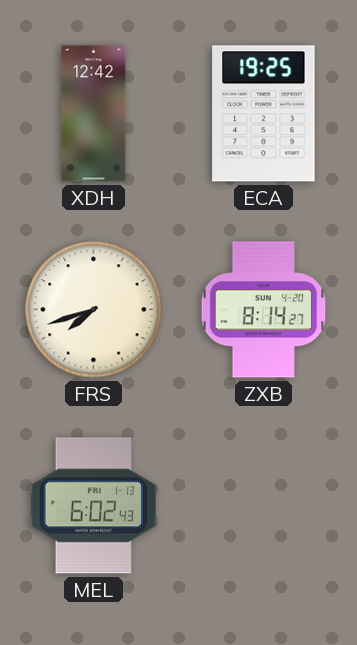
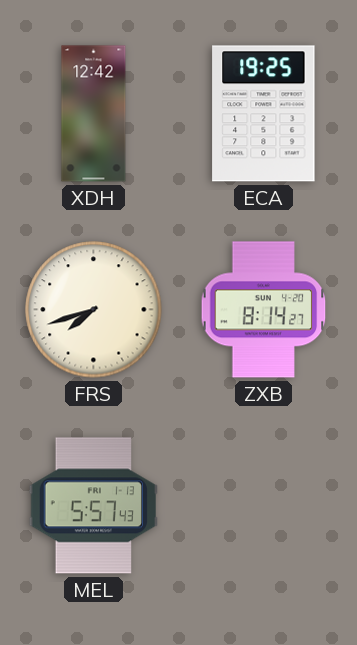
MEL: 6:02 -> 5:57
